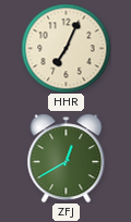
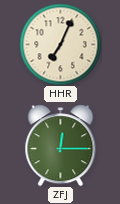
ZFJ: 12:40 -> 12:15
